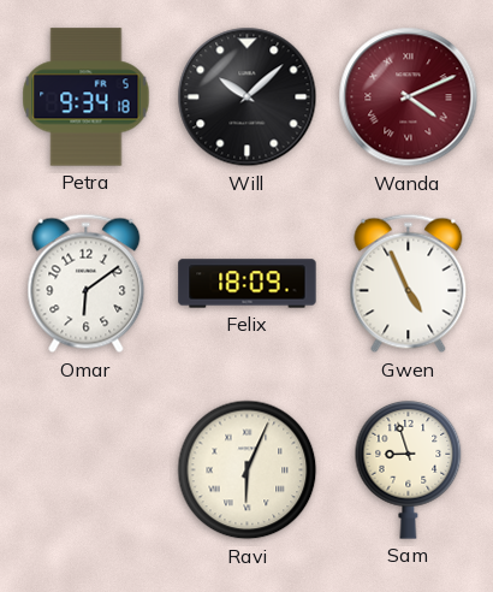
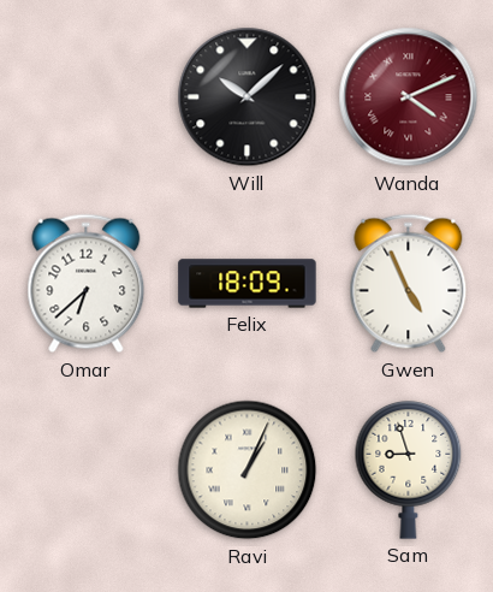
Petra: 9:34 -> none
Omar: 6:09 -> 6:38
Ravi: 6:04 -> 1:04
